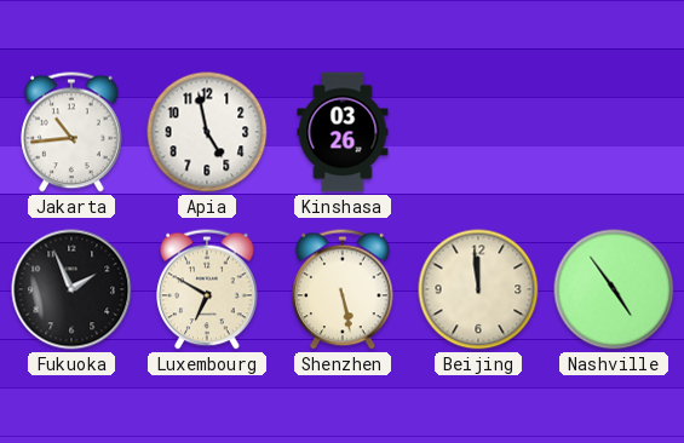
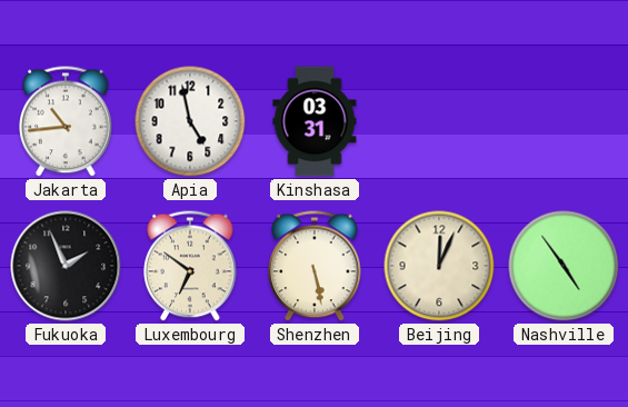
Kinshasa: 03:26 -> 03:31
Luxembourg: 6:50 -> 6:51
Beijing: 11:59 -> 12:04
